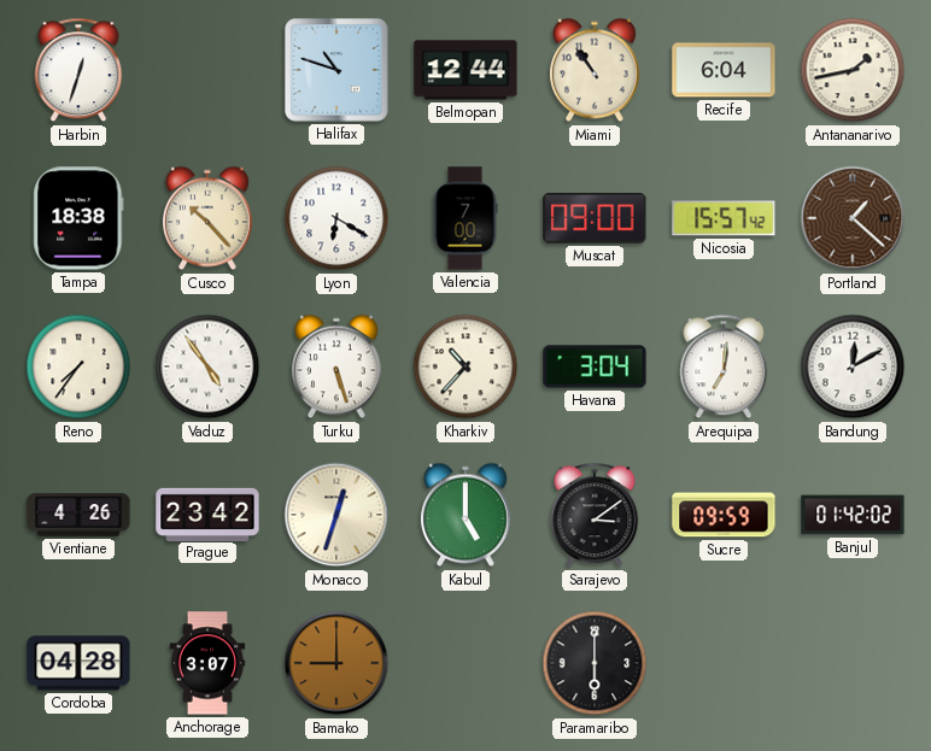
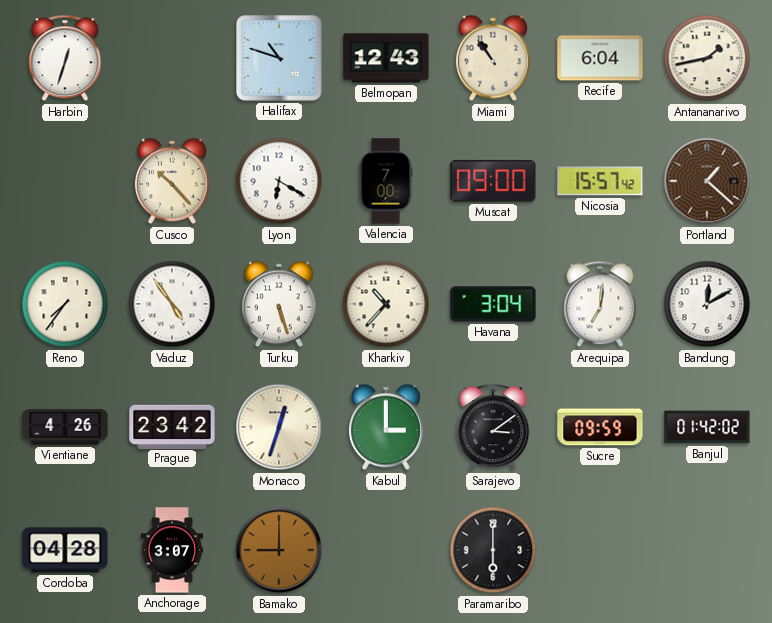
Belmopan: 12:44 -> 12:43
Tampa: 18:38 -> none
Kabul: 5:00 -> 3:00
